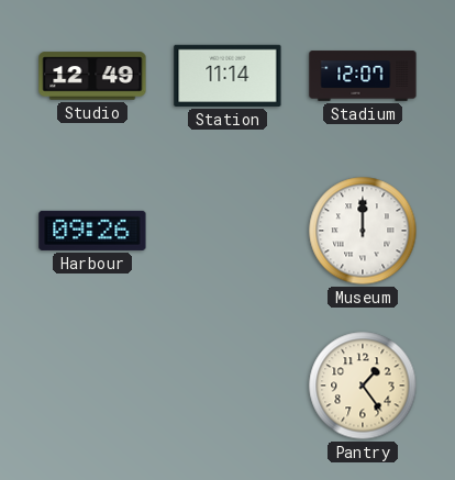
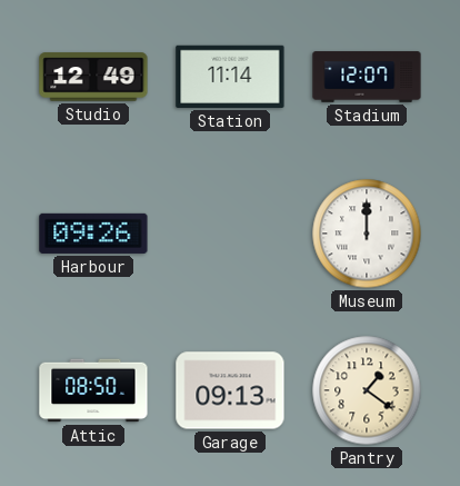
Attic: none -> 08:50
Garage: none -> 09:13
Pantry: 1:24 -> 1:21
